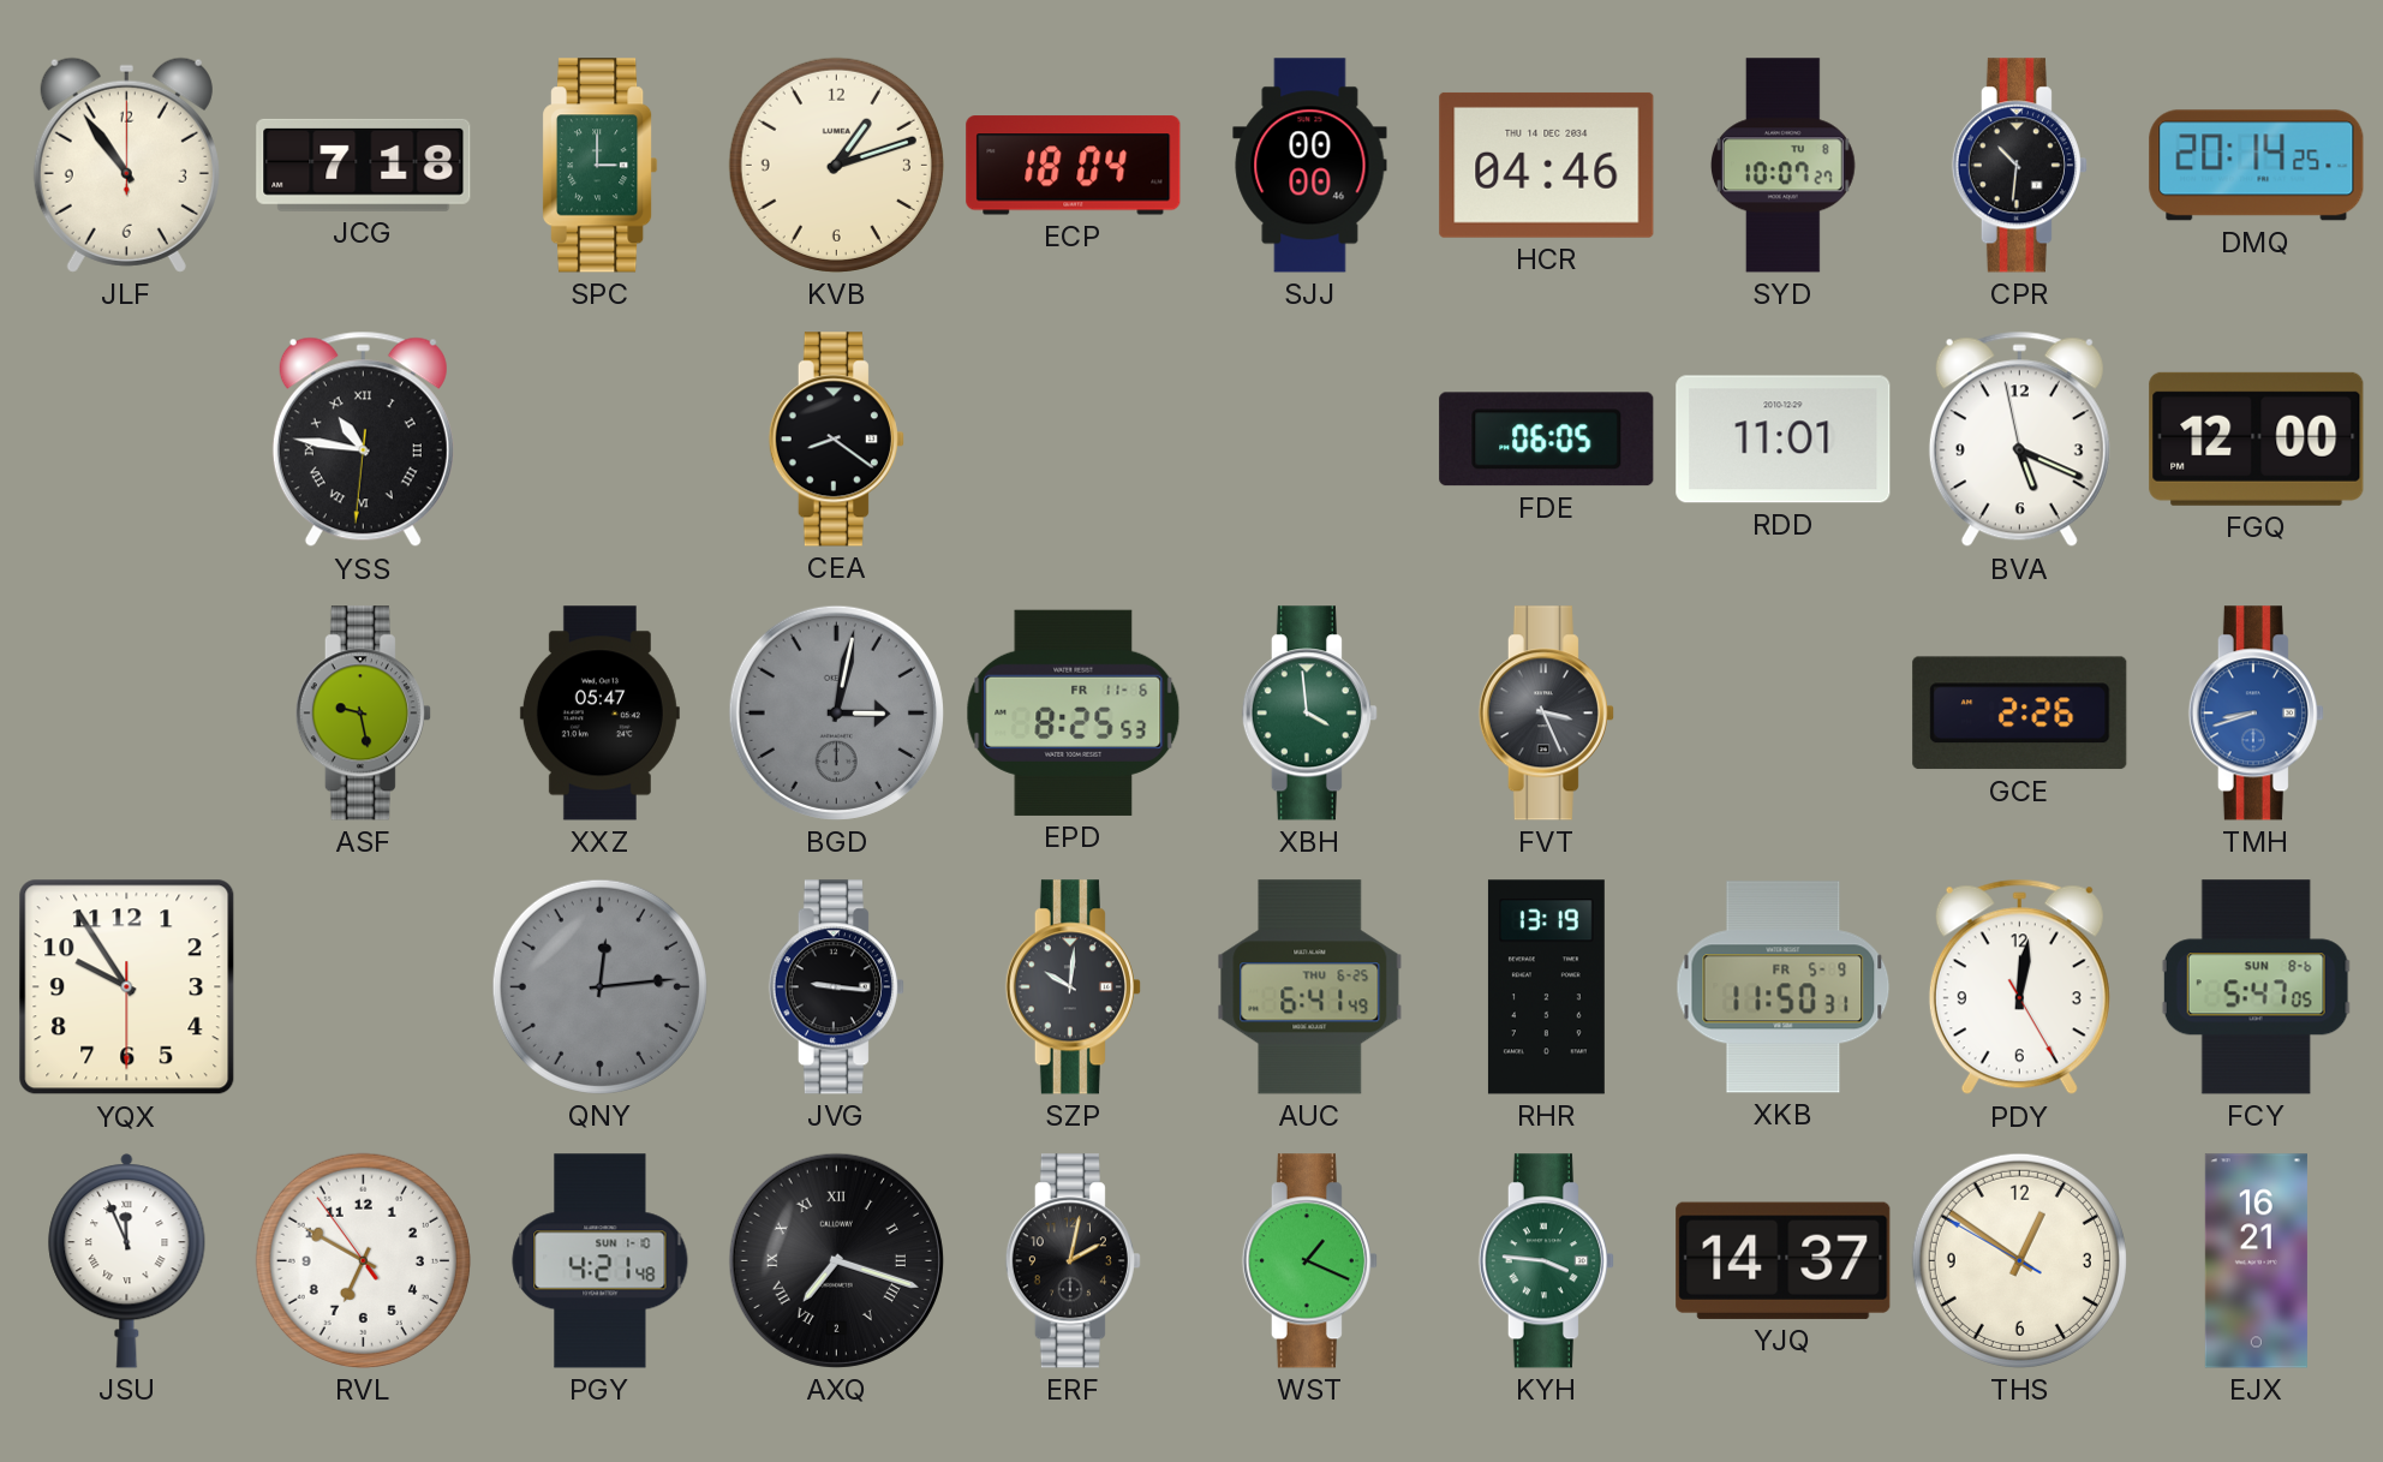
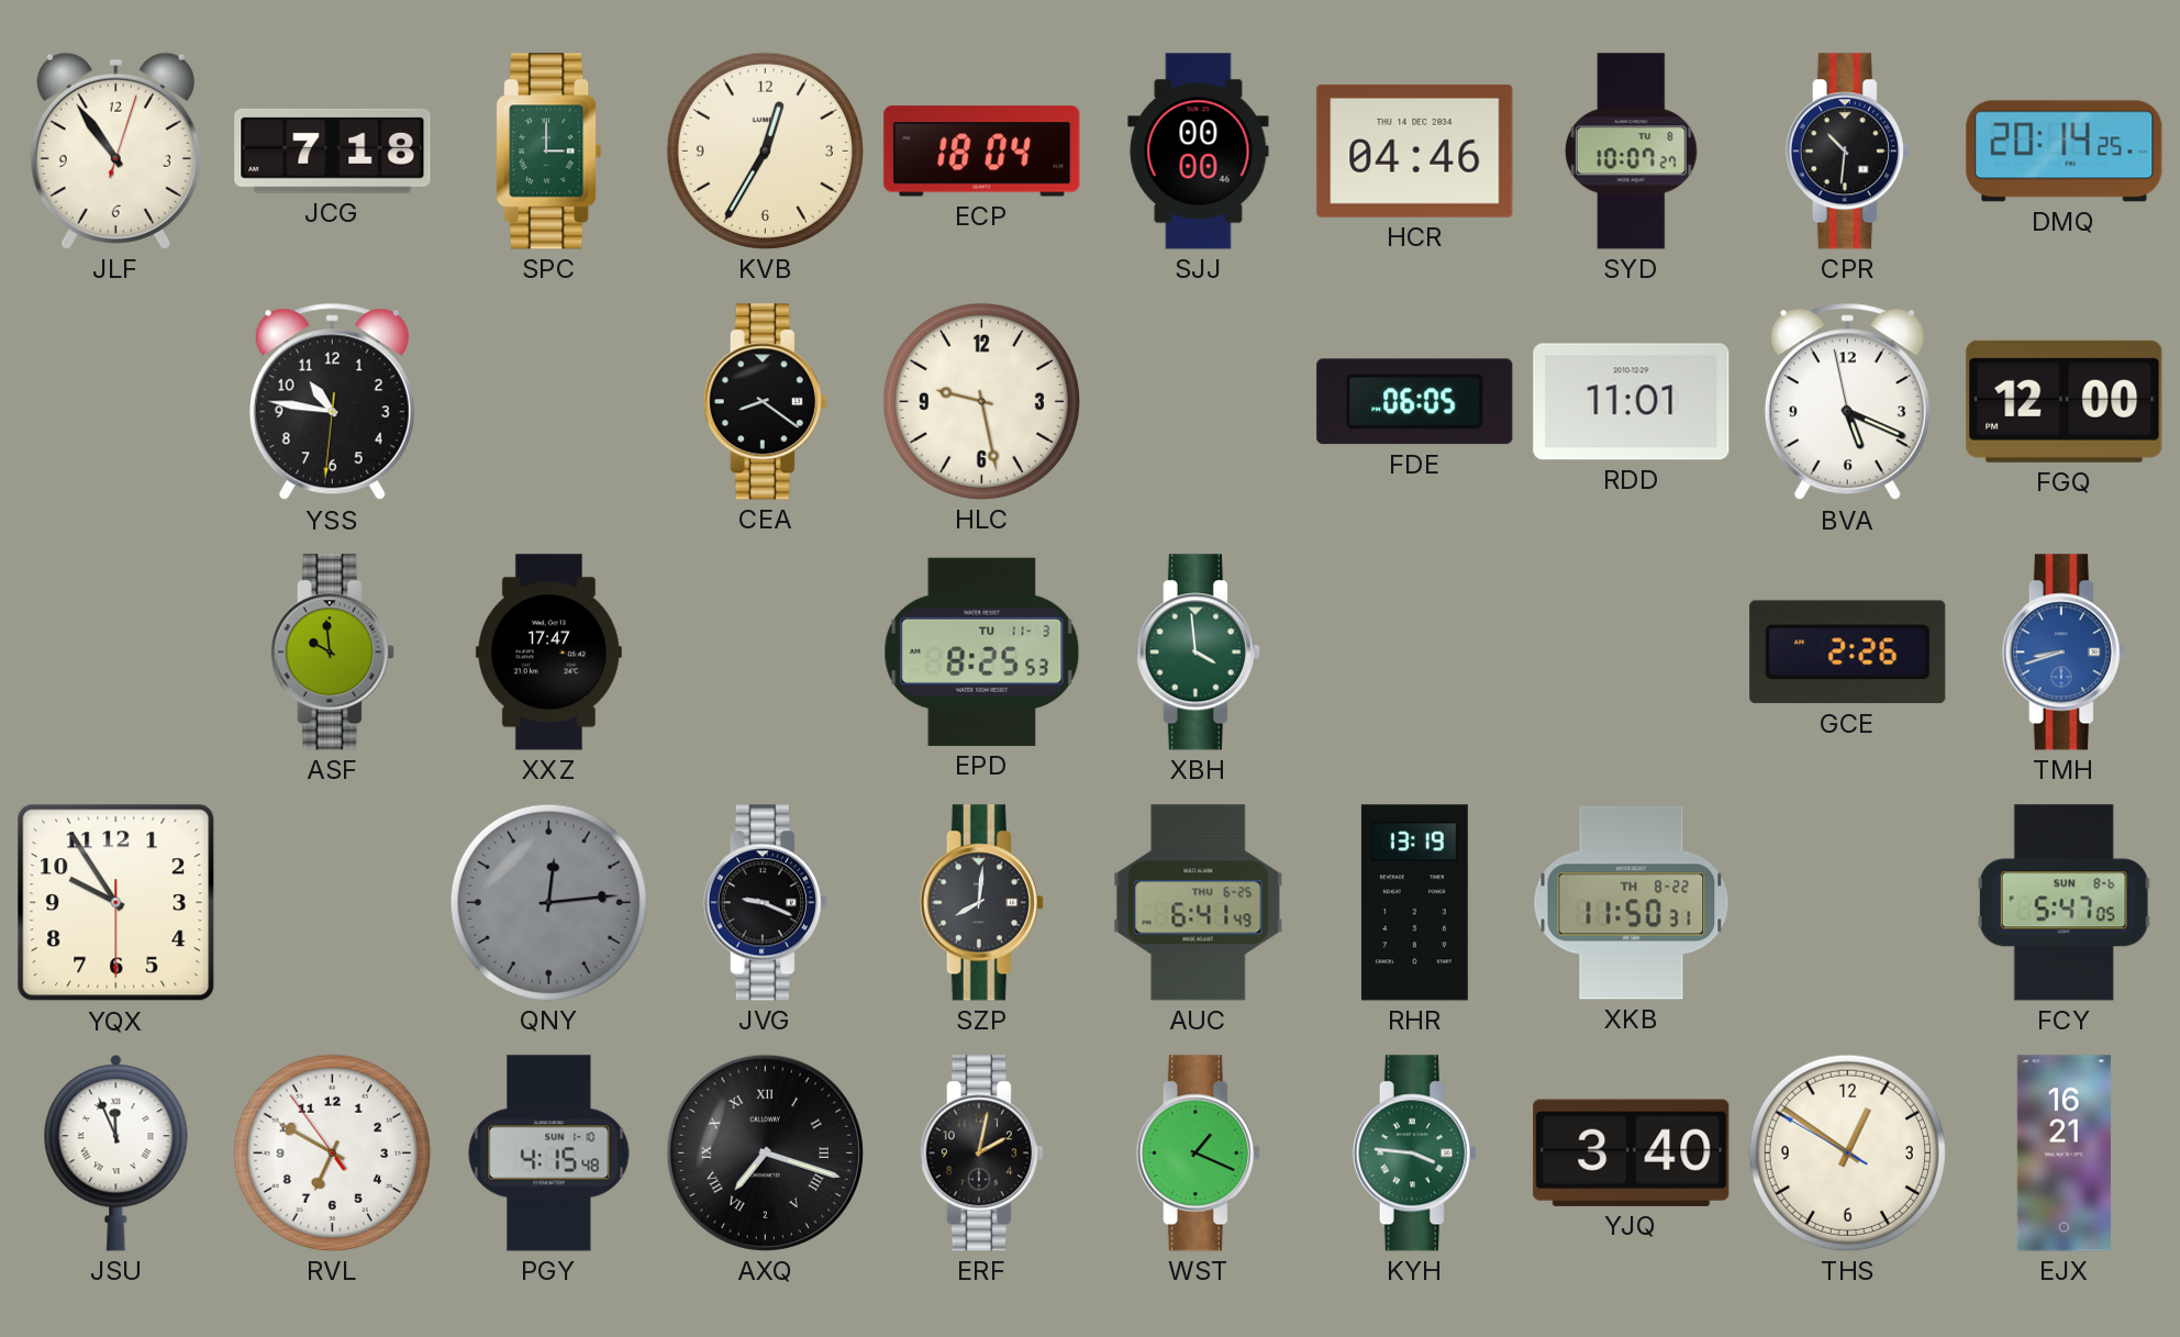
JLF: 10:54:00 -> 10:54:03
KVB: 1:12 -> 12:35
YSS numerals: Roman -> Arabic
HLC: none -> 9:28
ASF: 9:28 -> 9:59
XXZ: 05:47 -> 17:47
BGD: 3:02 -> none
EPD date: FR 11-6 -> TU 11-3
FVT: 3:26 -> none
JVG: 9:16 -> 9:19
SZP: 10:01 -> 8:01
XKB date: FR 5-9 -> TH 8-22
PDY: 12:01 -> none
PGY: 4:21 -> 4:15
YJQ: 14:37 -> 3:40
